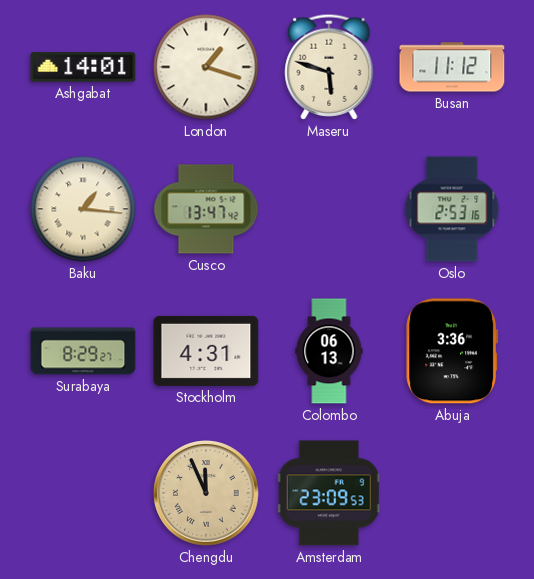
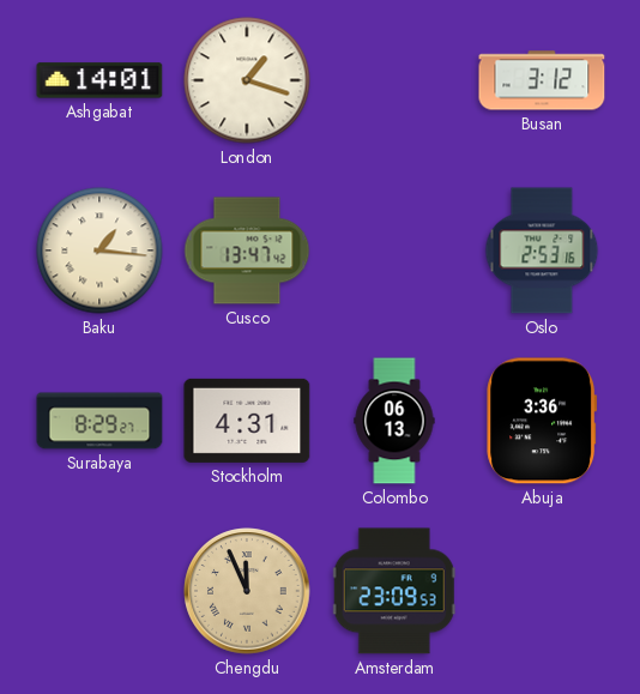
Maseru: 5:48 -> none
Busan: 11:12 -> 3:12
